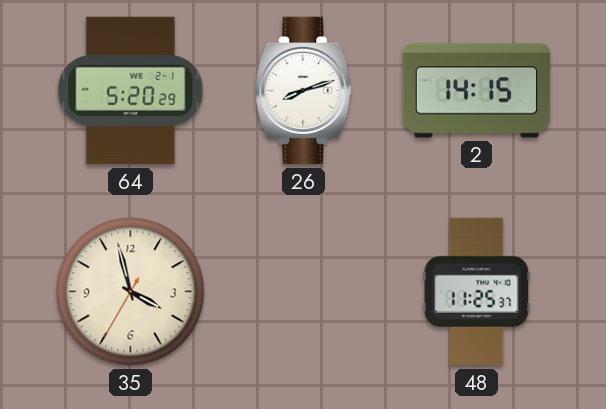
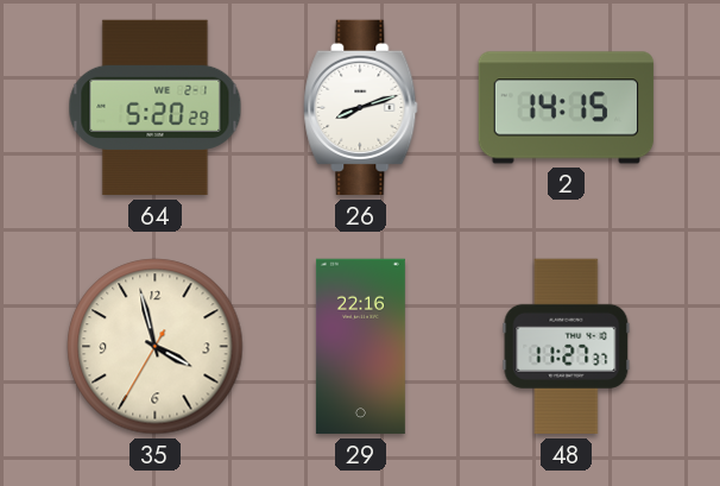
29: none -> 22:16
48: 11:25 -> 11:27
